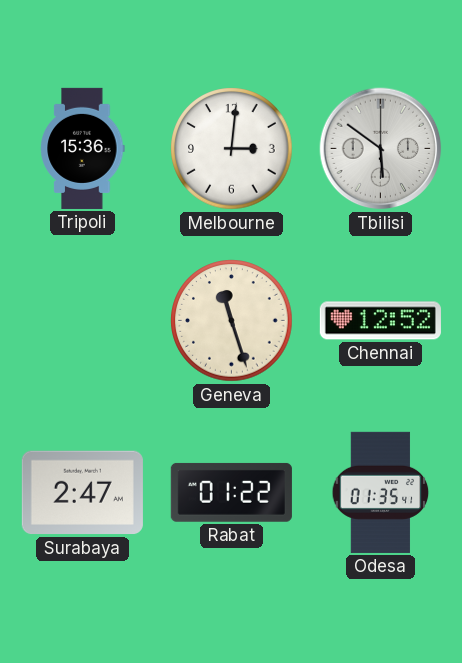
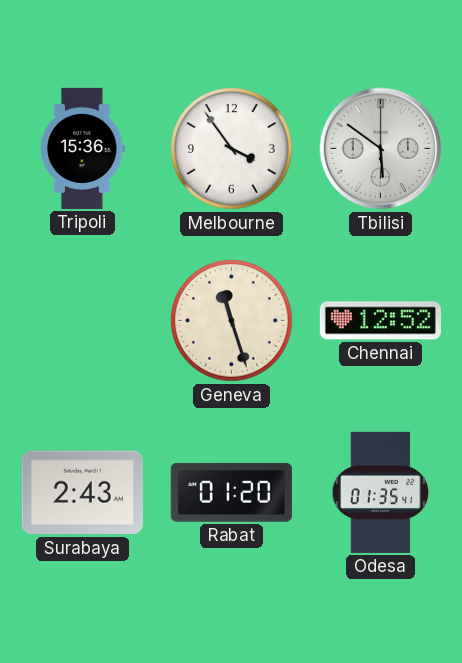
Melbourne: 3:01 -> 3:54
Surabaya: 2:47 -> 2:43
Rabat: 01:22 -> 01:20
